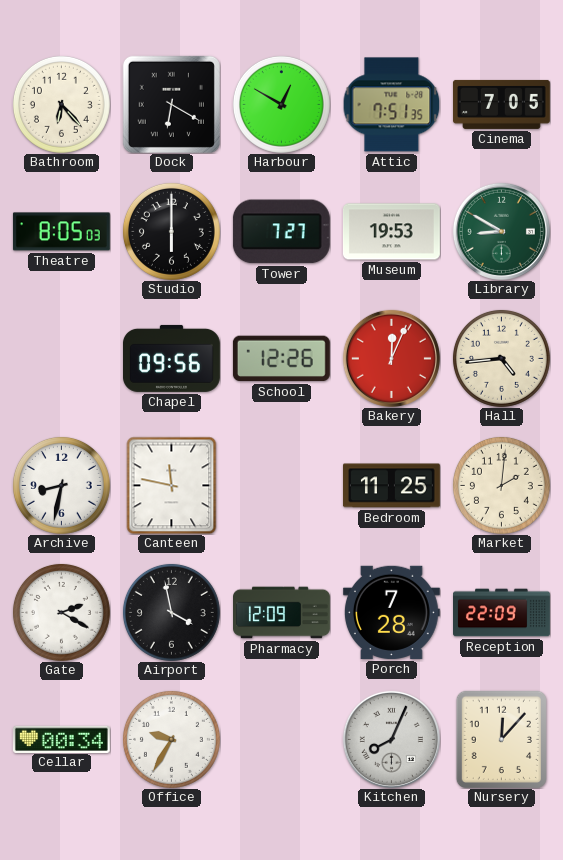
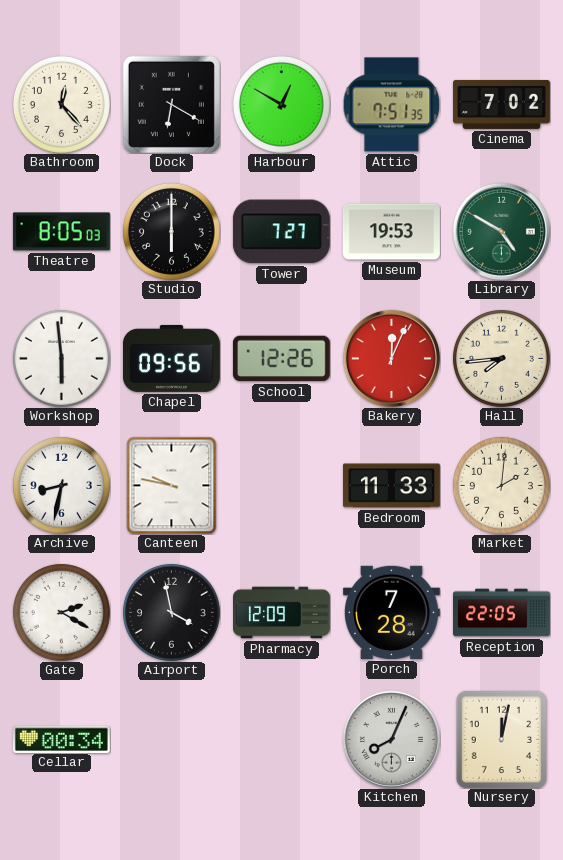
Bathroom: 6:23 -> 12:23
Cinema: 7:05 -> 7:02
Library: 8:50 -> 4:50
Workshop: none -> 5:59
Hall: 4:44 -> 7:44
Canteen: 11:47 -> 9:47
Bedroom: 11:25 -> 11:33
Reception: 22:09 -> 22:05
Office: 9:35 -> none
Nursery: 12:07 -> 12:02
